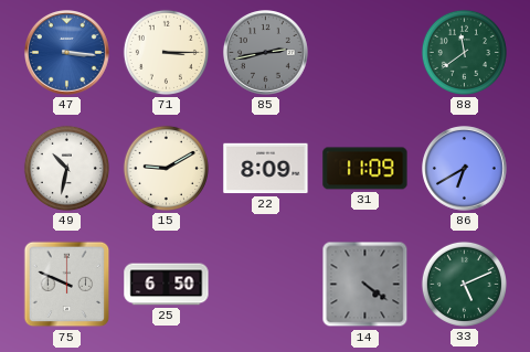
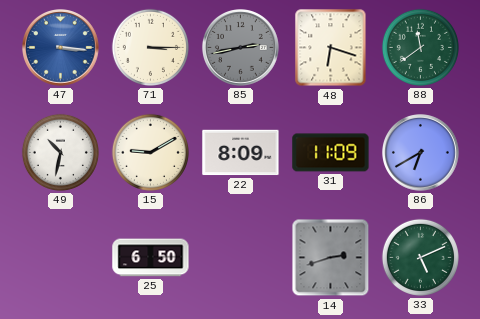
48: none -> 6:18
75: 9:49 -> none
14: 4:21 -> 2:42
